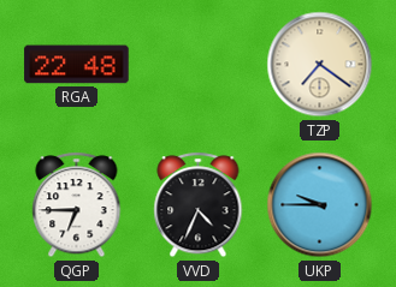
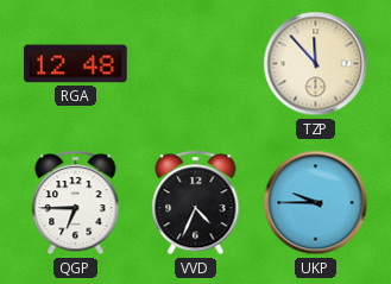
RGA: 22:48 -> 12:48
TZP: 7:21 -> 11:53
